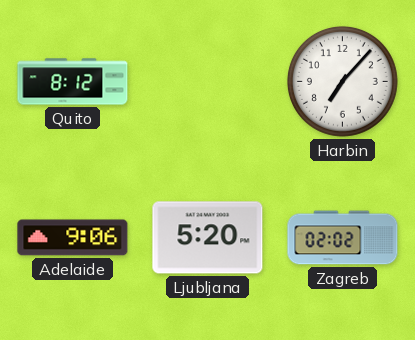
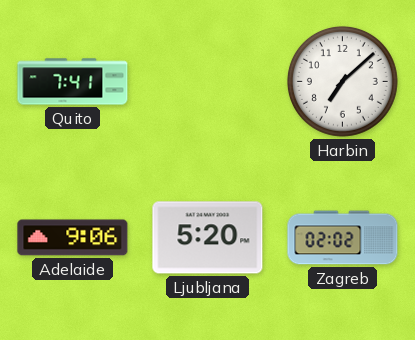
Quito: 8:12 -> 7:41
Harbin: 7:07 -> 7:08
